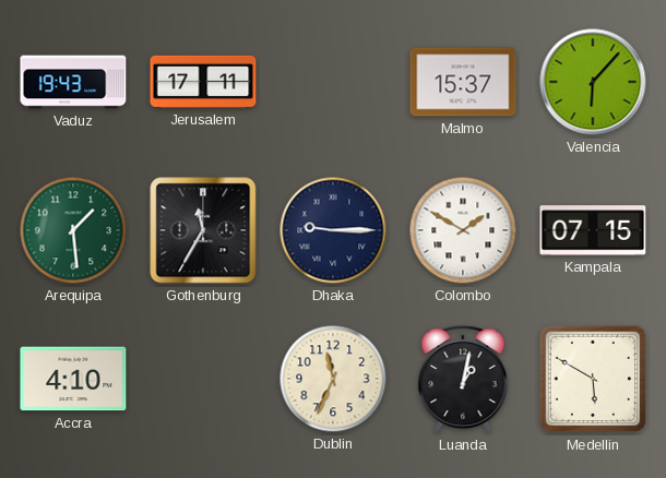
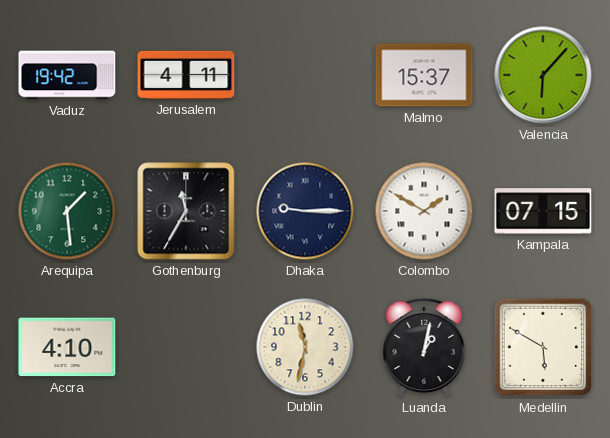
Vaduz: 19:43 -> 19:42
Jerusalem: 17:11 -> 4:11
Dublin: 11:34 -> 11:32
